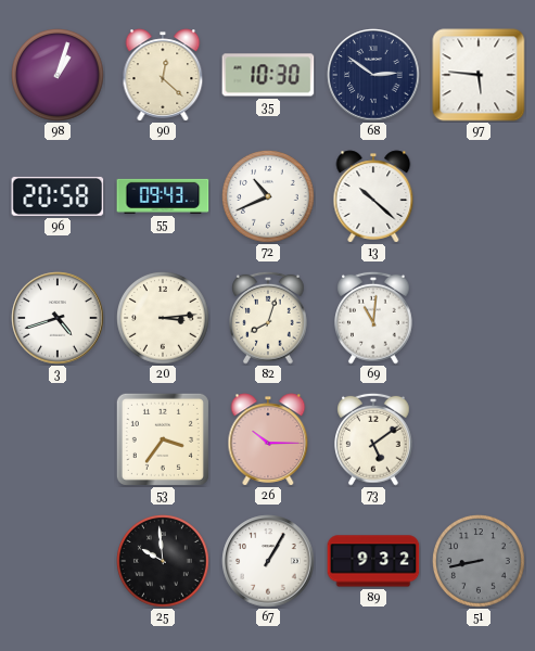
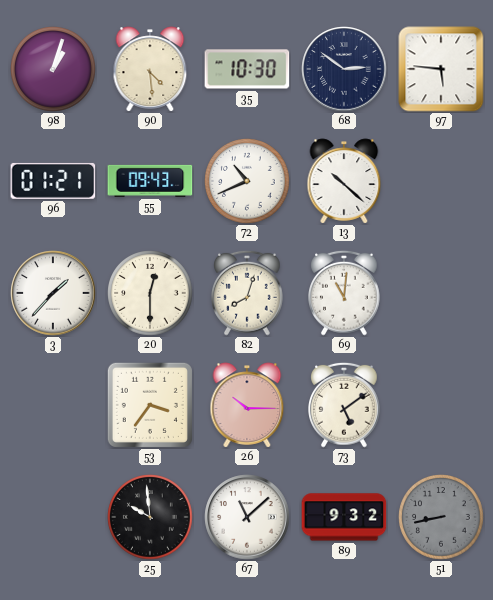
90: 12:22 -> 4:29
96: 20:58 -> 01:21
3: 4:42 -> 1:37
20: 3:14 -> 12:30
67: 1:05 -> 11:08
